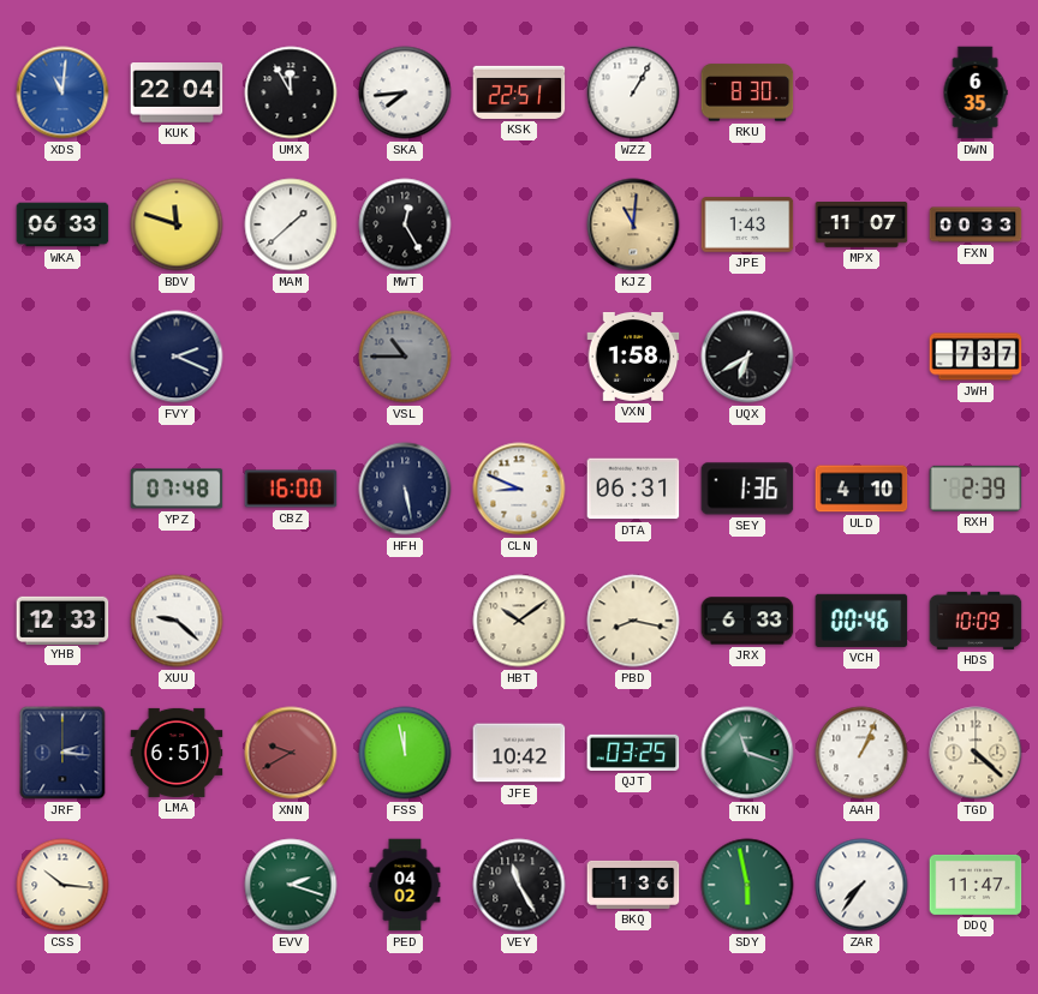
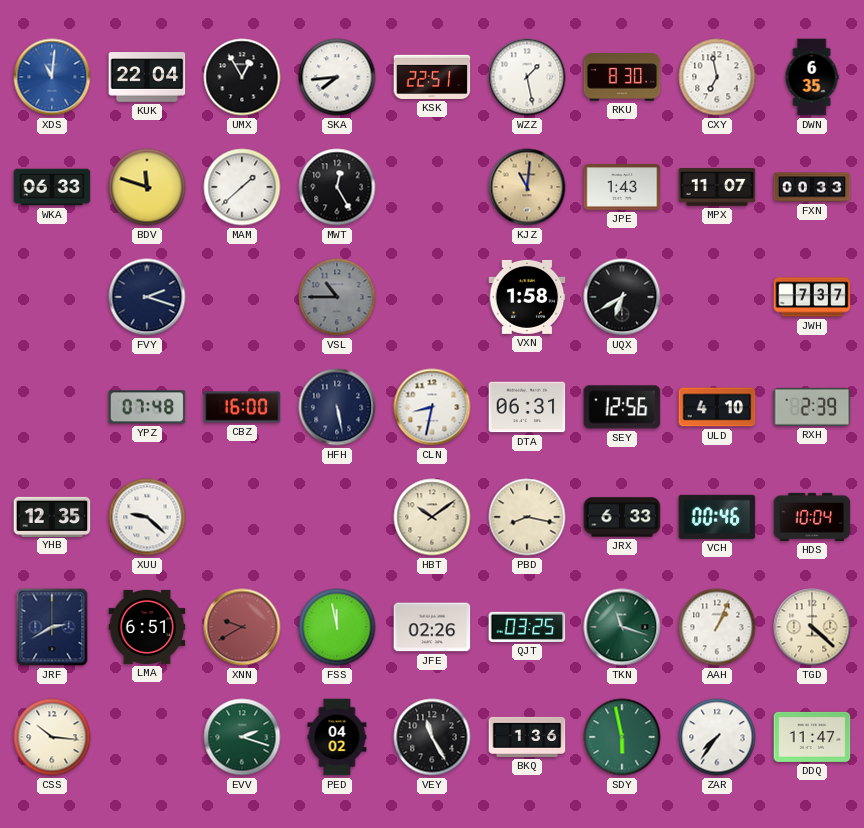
UMX: 11:55 -> 12:55
WZZ: 1:05 -> 1:28
CXY: none -> 6:58
FVY: 2:19 -> 2:18
CLN: 8:49 -> 8:32
SEY: 1:36 -> 12:56
YHB: 12:33 -> 12:35
HDS: 10:09 -> 10:04
JRF: 2:16 -> 2:40
JFE: 10:42 -> 02:26
